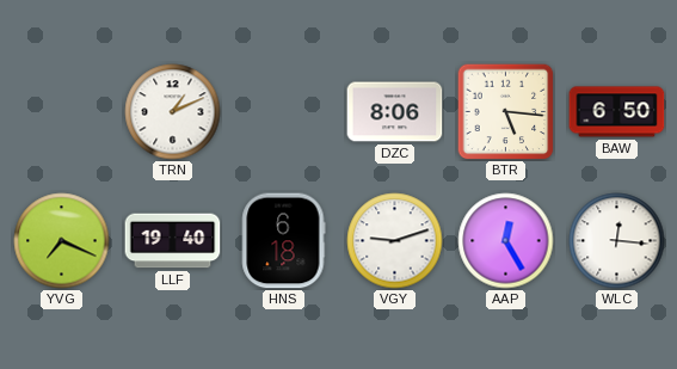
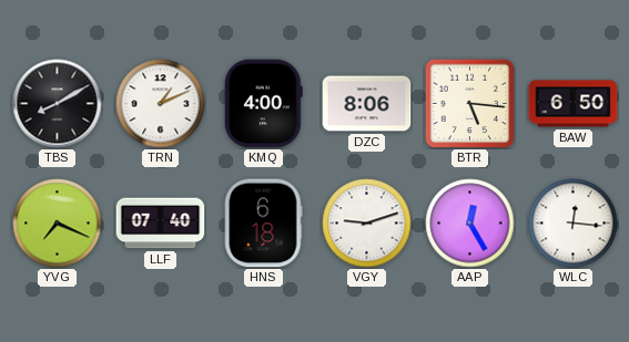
TBS: none -> 8:10
KMQ: none -> 4:00
LLF: 19:40 -> 07:40
